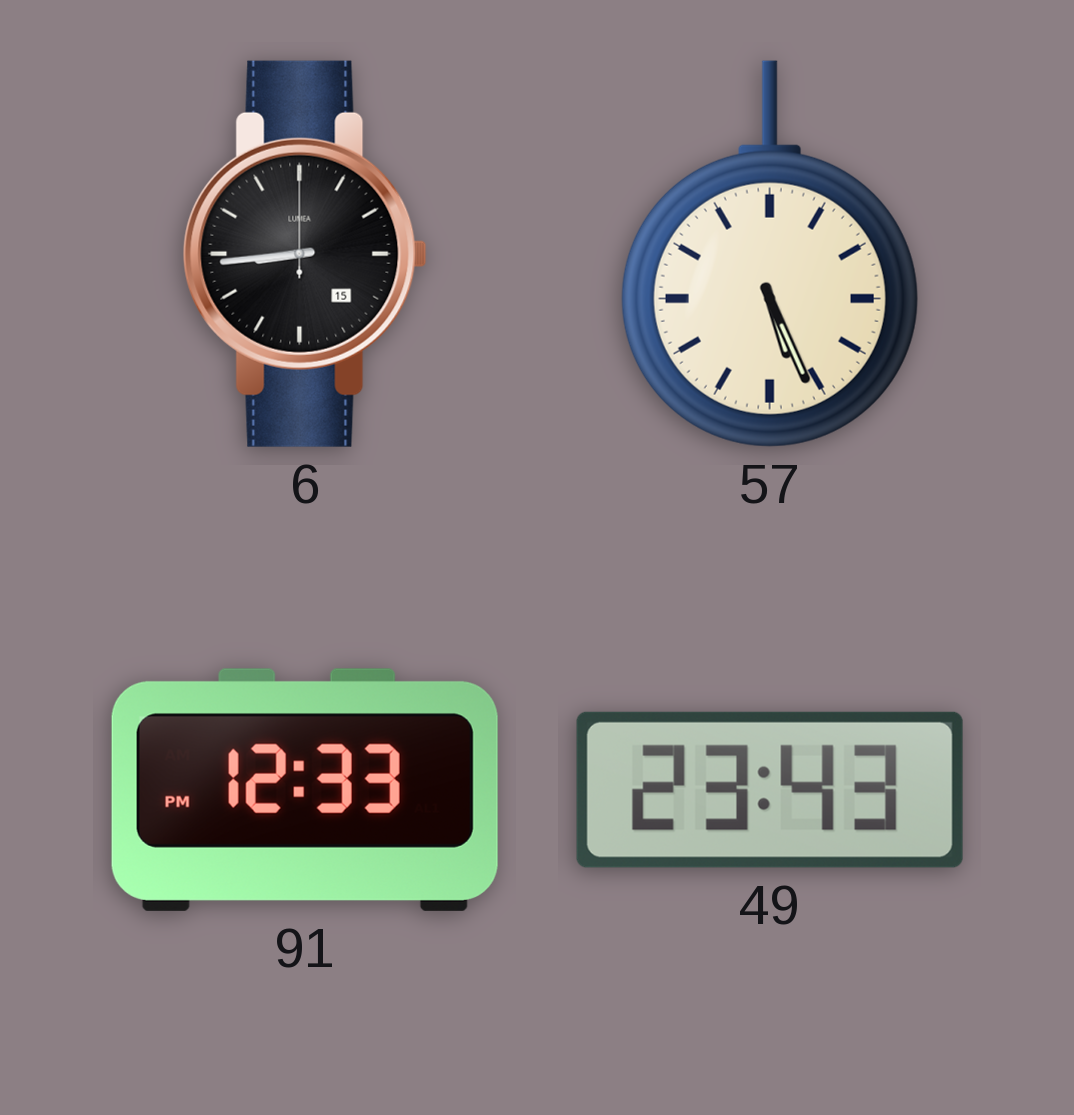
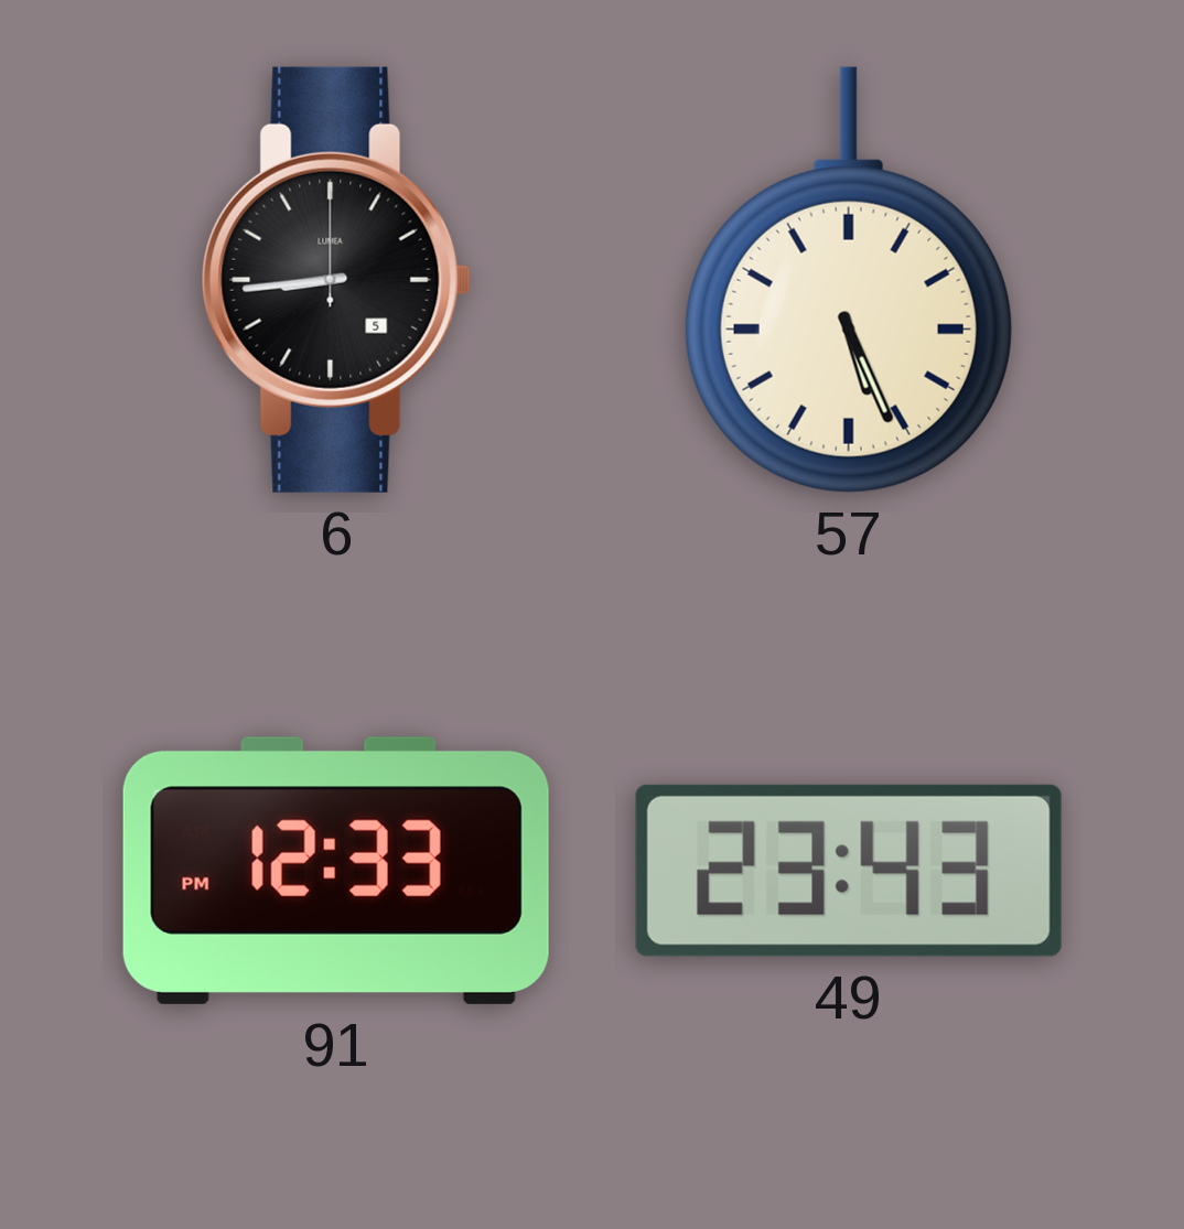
6 date: 15 -> 5
